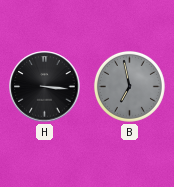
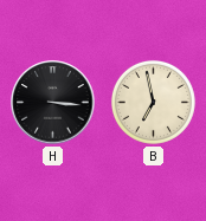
B dial: grey -> cream
